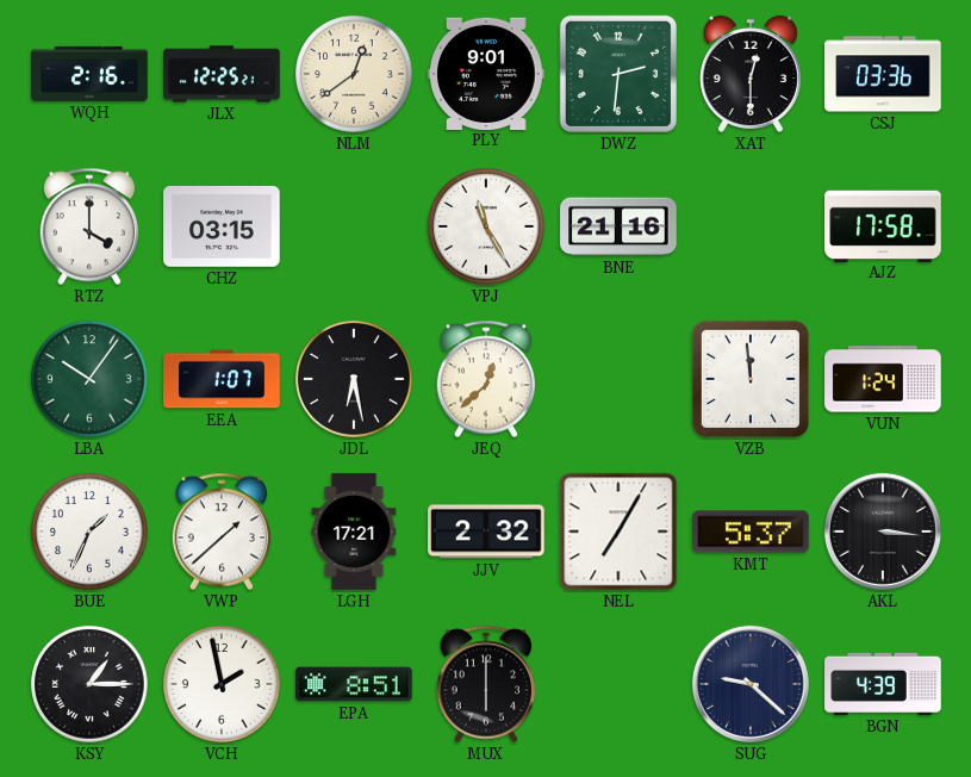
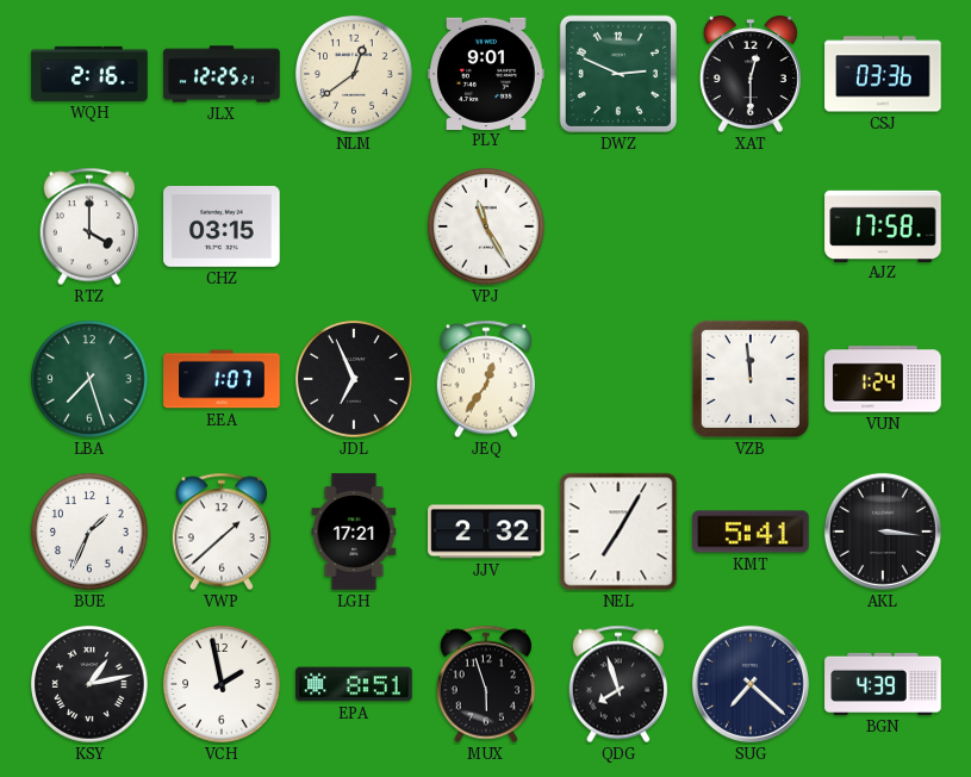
DWZ: 2:31 -> 2:49
BNE: 21:16 -> none
LBA: 10:06 -> 7:27
JDL: 6:28 -> 6:56
JEQ: 12:38 -> 12:36
KMT: 5:37 -> 5:41
KSY: 1:15 -> 1:13
MUX: 6:00 -> 5:57
QDG: none -> 7:57
SUG: 9:22 -> 7:22
